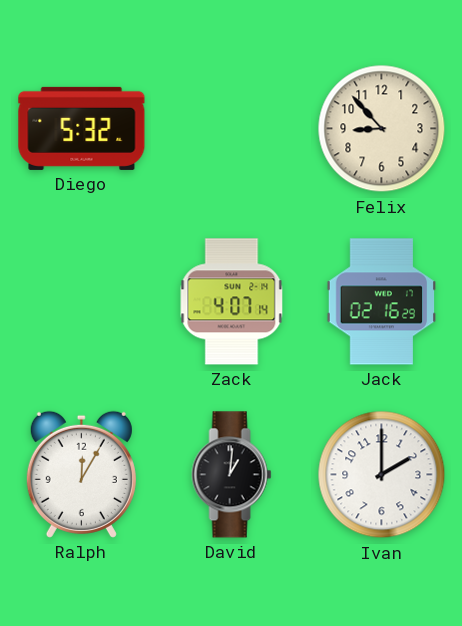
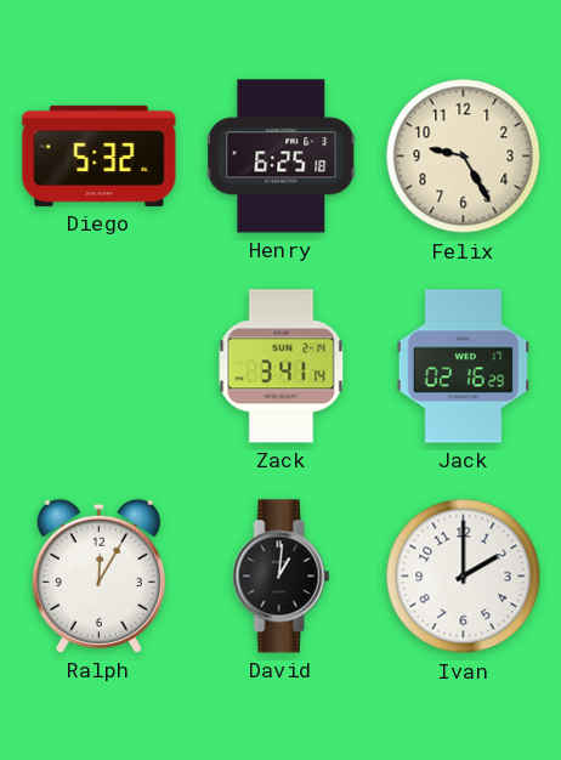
Henry: none -> 6:25
Felix: 8:53 -> 9:25
Zack: 4:07 -> 3:41
